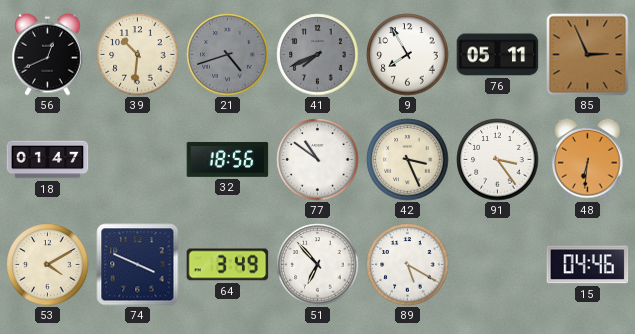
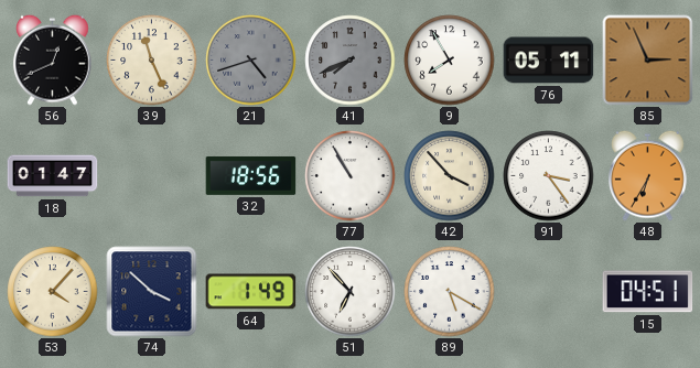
39: 10:31 -> 11:26
77: 10:51 -> 10:55
42: 3:26 -> 3:53
48: 6:31 -> 6:35
53: 4:10 -> 4:07
74: 3:49 -> 3:52
64: 3:49 -> 1:49
15: 04:46 -> 04:51
